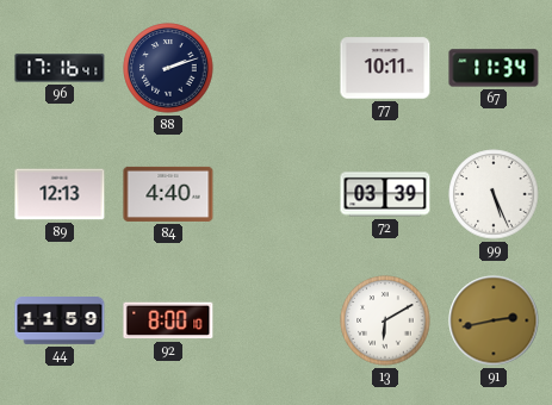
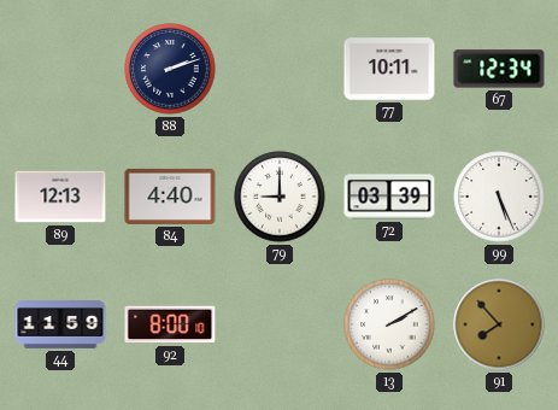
96: 17:16 -> none
67: 11:34 -> 12:34
79: none -> 9:00
13: 6:10 -> 2:10
91: 2:43 -> 7:53
